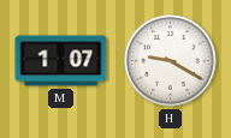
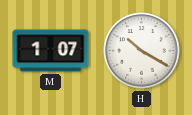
H: 9:20 -> 10:20
